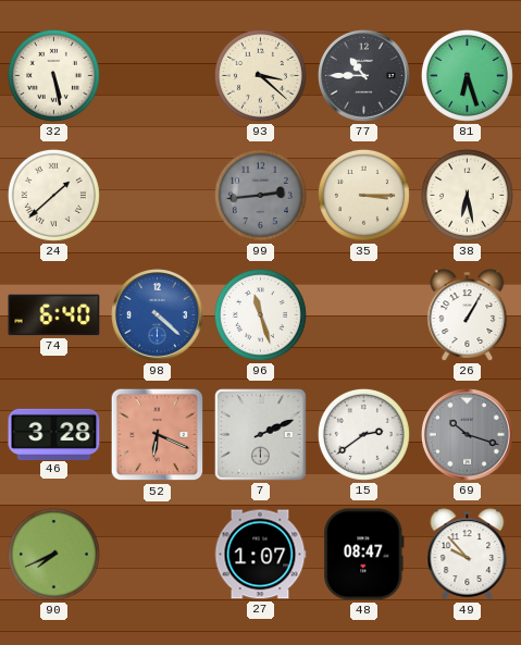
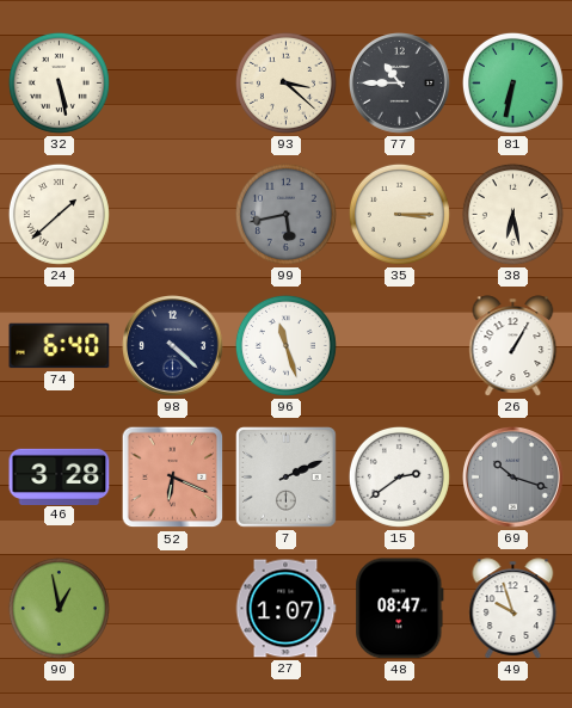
81: 6:27 -> 6:32
99: 2:44 -> 5:43
98 dial: blue -> navy
90: 7:41 -> 12:58
49: 9:53 -> 9:57
